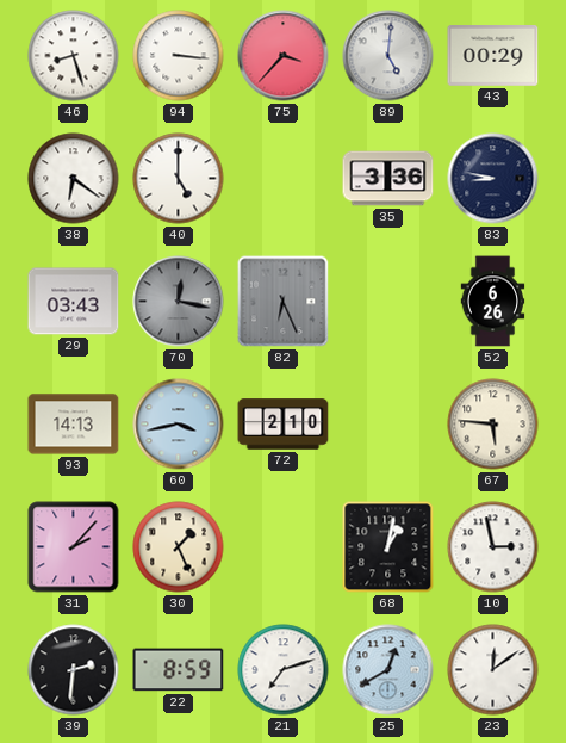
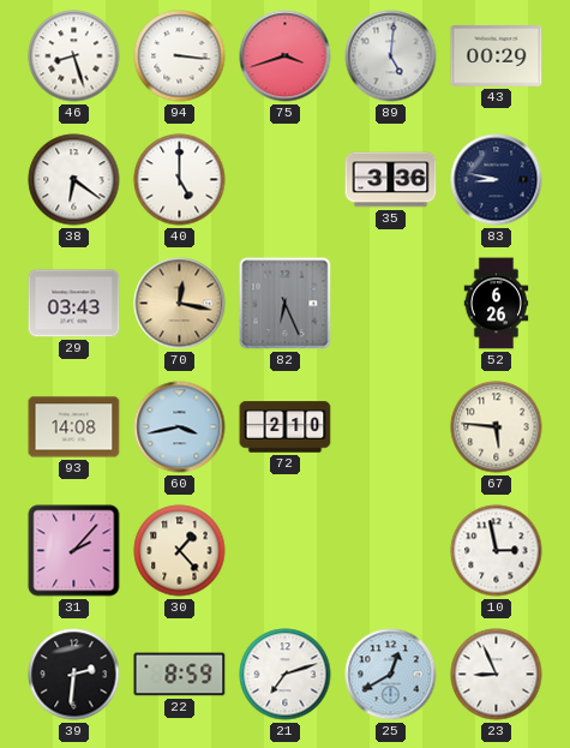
75: 3:37 -> 3:42
70 dial: grey -> champagne
93: 14:13 -> 14:08
30: 1:26 -> 1:23
68: 1:02 -> none
23: 12:09 -> 8:56
